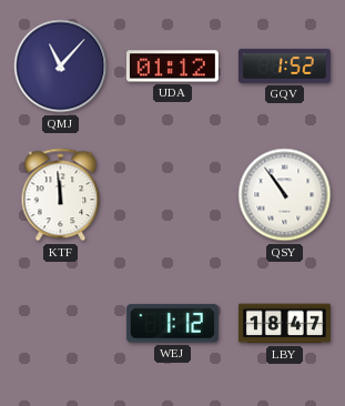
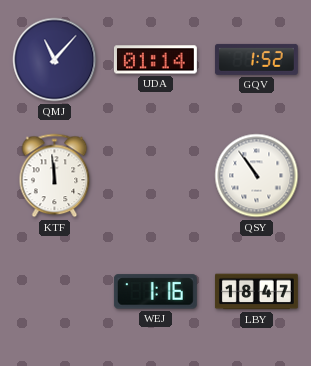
UDA: 01:12 -> 01:14
WEJ: 1:12 -> 1:16
